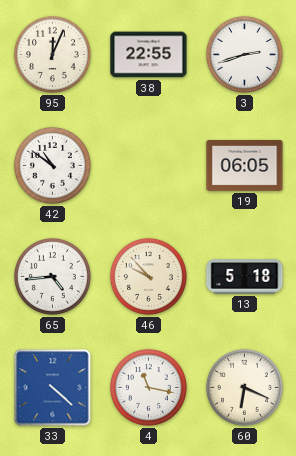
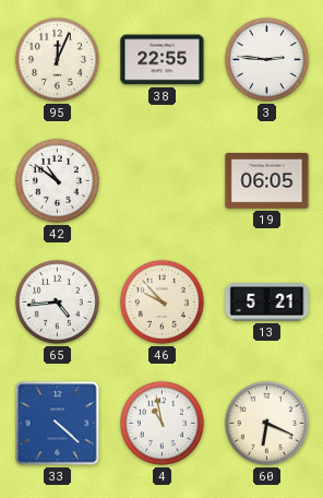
3: 2:42 -> 2:46
13: 5:18 -> 5:21
4: 11:17 -> 10:58
